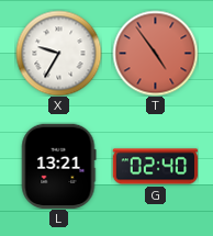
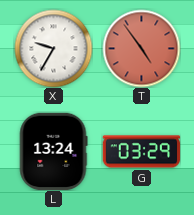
L: 13:21 -> 13:24
G: 02:40 -> 03:29
